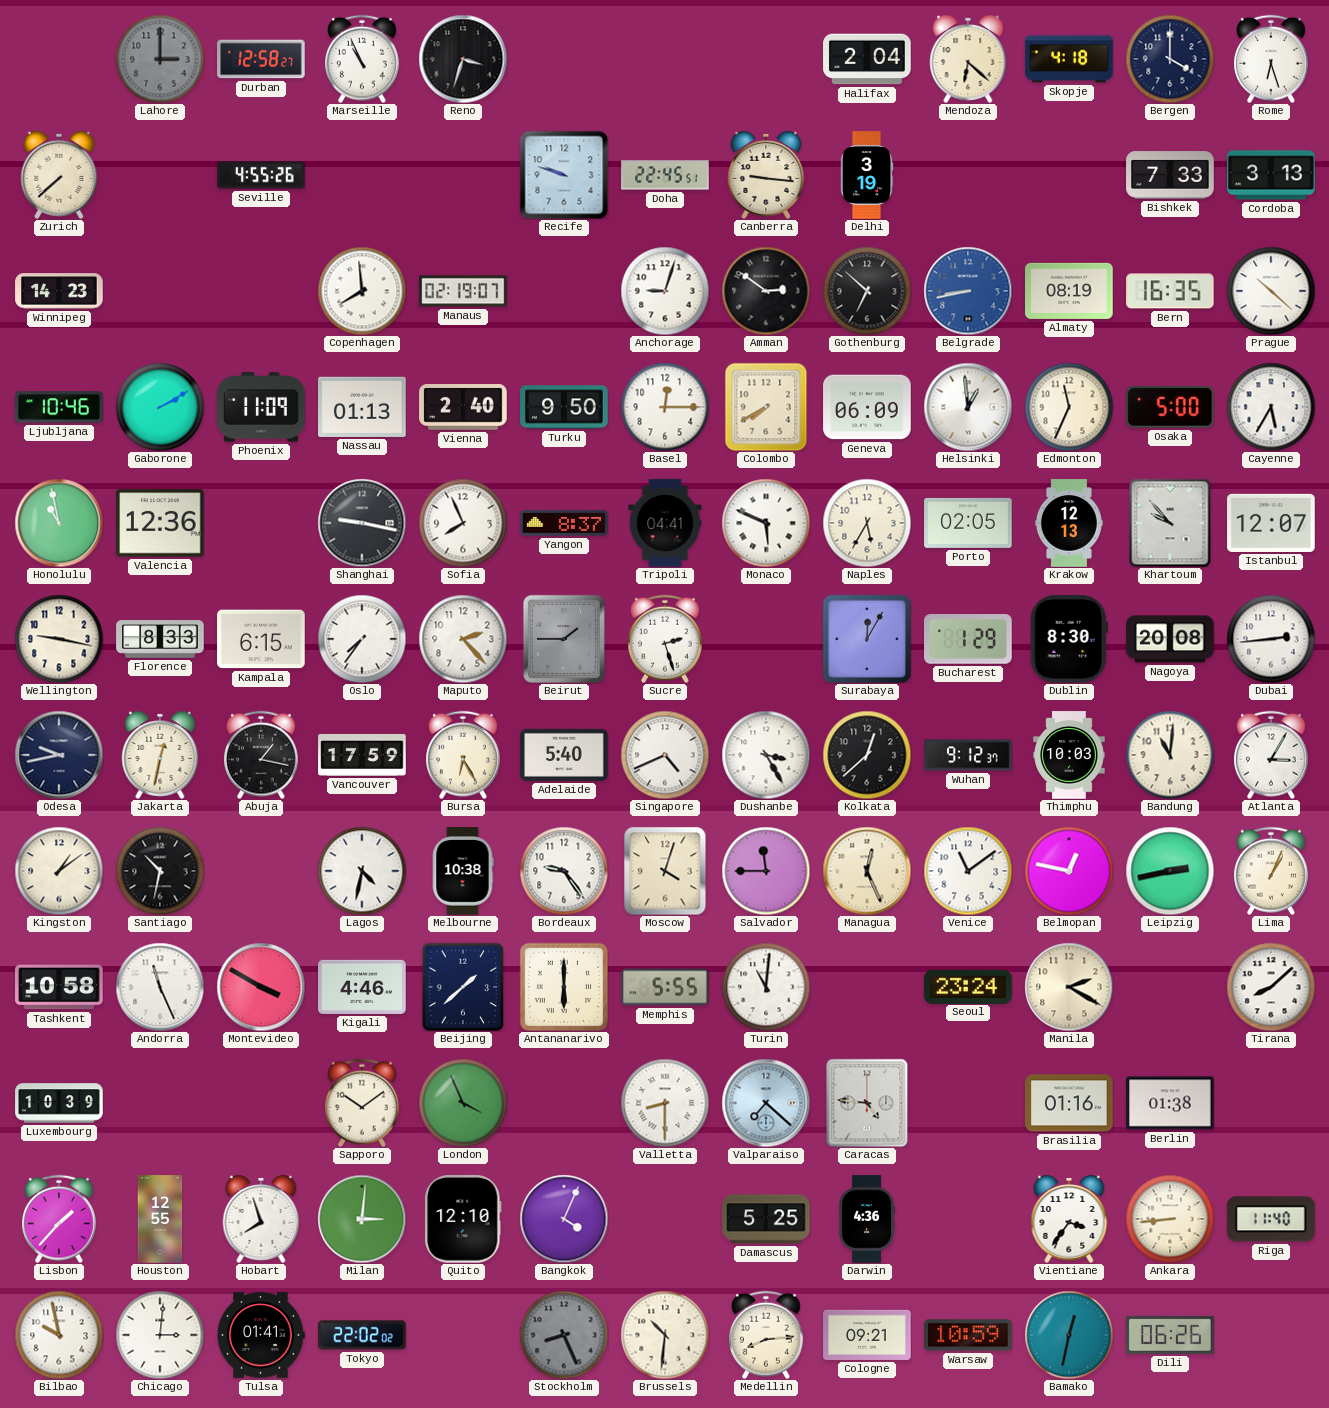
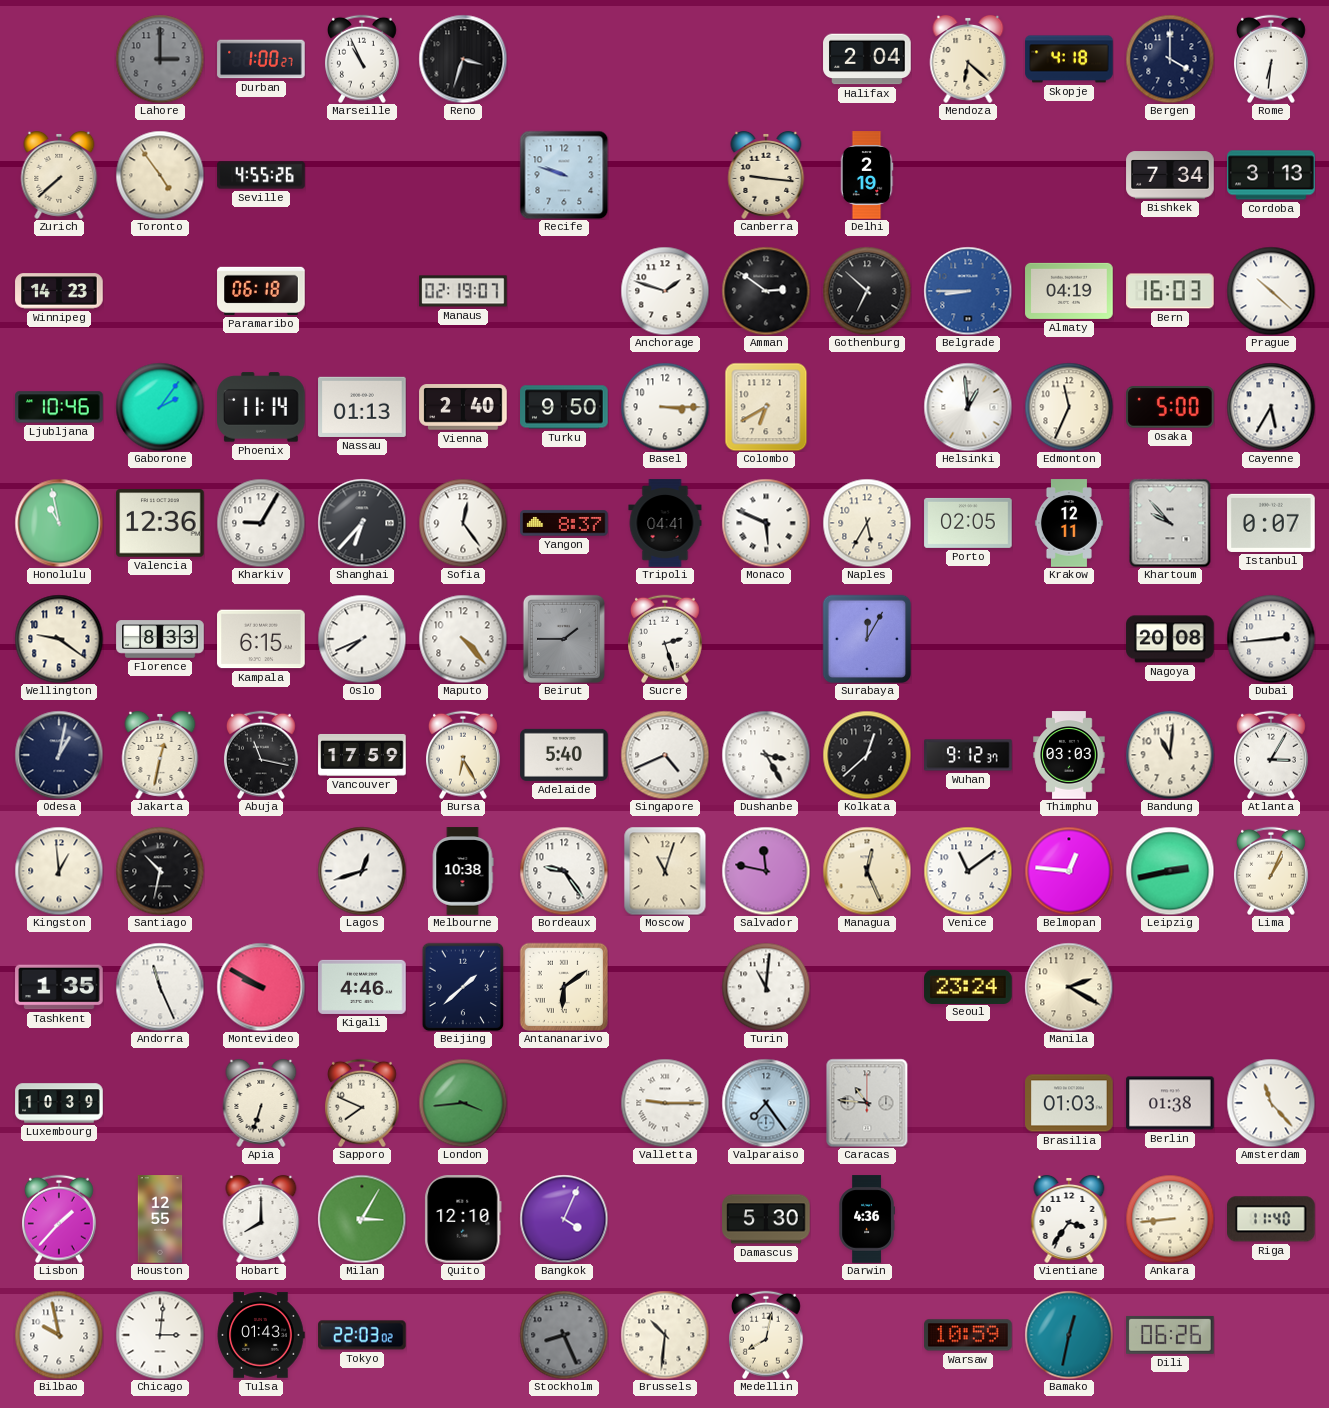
Durban: 12:58 -> 1:00
Rome: 6:27 -> 6:31
Toronto: none -> 4:54
Doha: 22:45 -> none
Delhi: 3:19 -> 2:19
Bishkek: 7:33 -> 7:34
Paramaribo: none -> 06:18
Copenhagen: 7:59 -> none
Anchorage: 9:03 -> 1:48
Belgrade: 8:43 -> 8:45
Almaty: 08:19 -> 04:19
Bern: 16:35 -> 16:03
Gaborone: 2:10 -> 2:06
Phoenix: 11:09 -> 11:14
Basel: 12:15 -> 3:15
Colombo: 7:40 -> 6:40
Geneva: 06:09 -> none
Kharkiv: none -> 9:05
Shanghai: 9:17 -> 6:37
Sofia: 7:56 -> 12:24
Krakow: 12:13 -> 12:11
Istanbul: 12:07 -> 0:07
Wellington: 9:17 -> 9:21
Oslo: 7:36 -> 7:41
Maputo: 2:23 -> 4:23
Bucharest: 1:29 -> none
Dublin: 8:30 -> none
Odesa: 9:43 -> 1:02
Abuja: 1:17 -> 11:17
Thimphu: 10:03 -> 03:03
Kingston: 1:09 -> 12:59
Lagos: 4:32 -> 12:42
Moscow: 4:03 -> 11:03
Salvador: 11:45 -> 11:47
Belmopan: 12:47 -> 12:46
Tashkent: 10:58 -> 1:35
Montevideo: 3:50 -> 9:50
Antananarivo: 6:00 -> 6:09
Memphis: 5:55 -> none
Tirana: 8:08 -> none
Apia: none -> 6:33
Sapporo: 10:09 -> 7:49
London: 3:56 -> 3:44
Valletta: 8:30 -> 9:15
Valparaiso: 7:22 -> 7:24
Caracas: 4:46 -> 10:46
Brasilia: 01:16 -> 01:03
Amsterdam: none -> 11:23
Hobart: 7:57 -> 8:00
Milan: 3:01 -> 3:05
Damascus: 5:25 -> 5:30
Tulsa: 01:41 -> 01:43
Tokyo: 22:02 -> 22:03
Medellin: 8:14 -> 8:02
Cologne: 09:21 -> none
